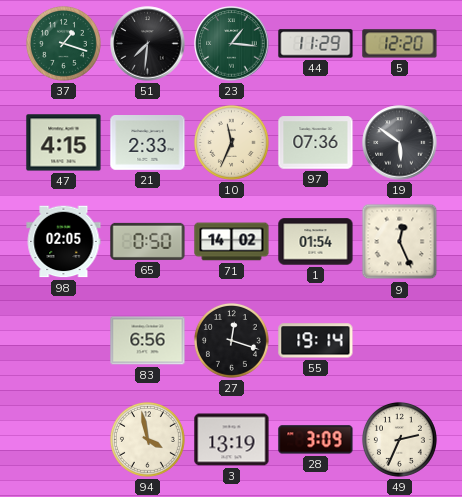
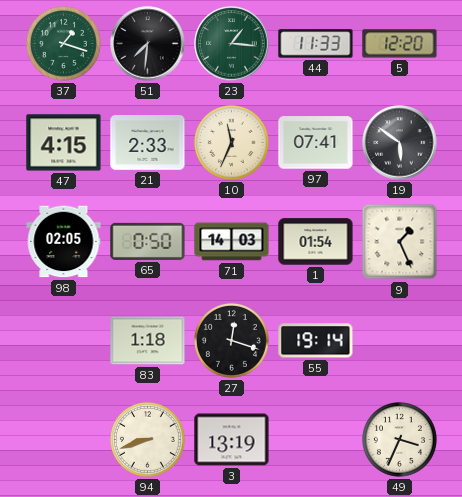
44: 11:29 -> 11:33
97: 07:36 -> 07:41
71: 14:02 -> 14:03
9: 12:26 -> 1:26
83: 6:56 -> 1:18
94: 3:58 -> 8:42
28: 3:09 -> none
49: 2:34 -> 3:34
